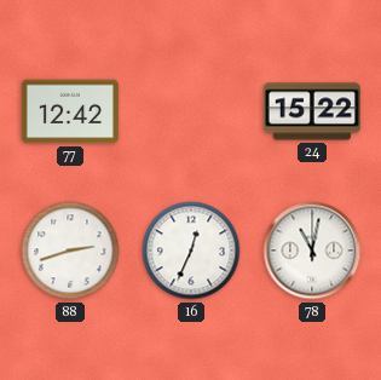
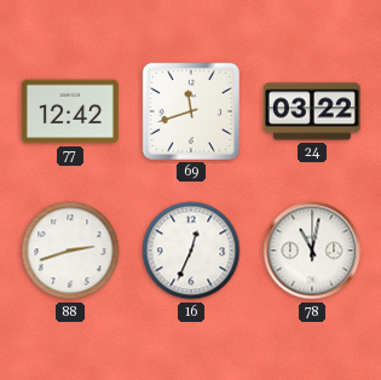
69: none -> 11:42
24: 15:22 -> 03:22
